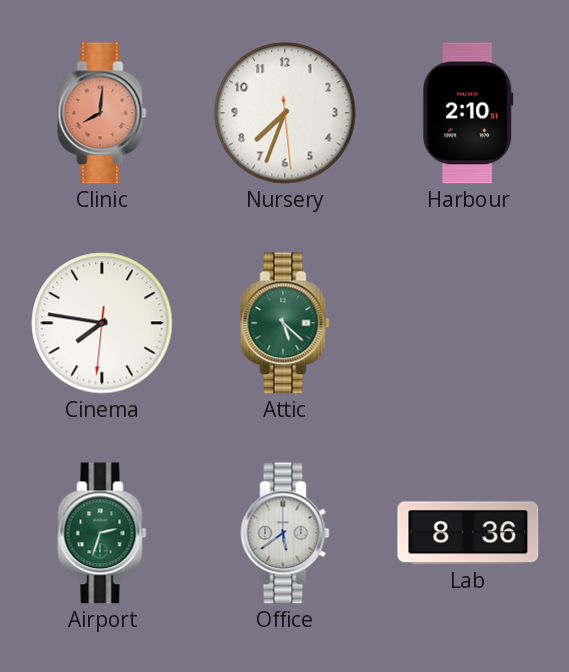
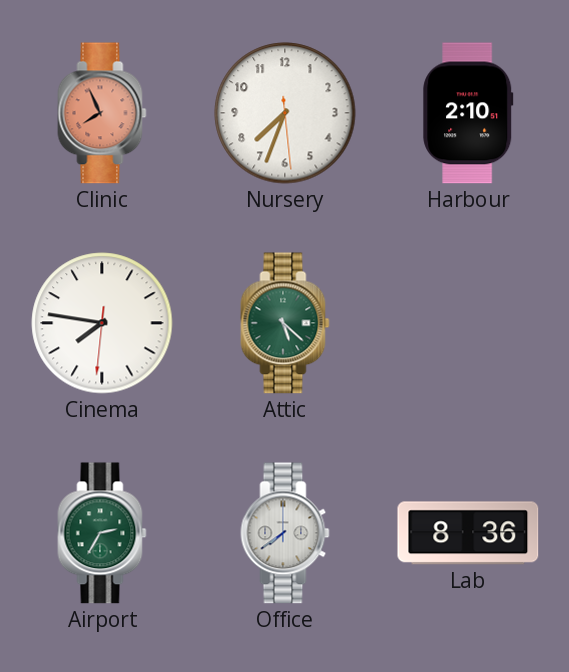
Clinic: 8:01 -> 7:56
Airport: 2:33 -> 2:35
Office: 5:39 -> 7:39
